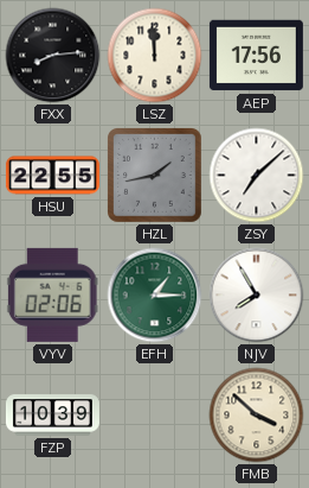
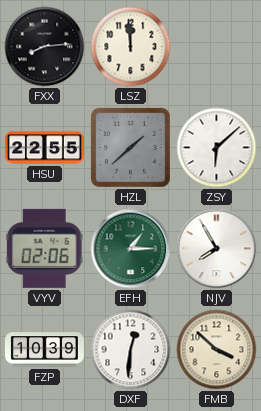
AEP: 17:56 -> none
HZL: 1:43 -> 1:38
ZSY: 7:08 -> 6:08
DXF: none -> 12:31
